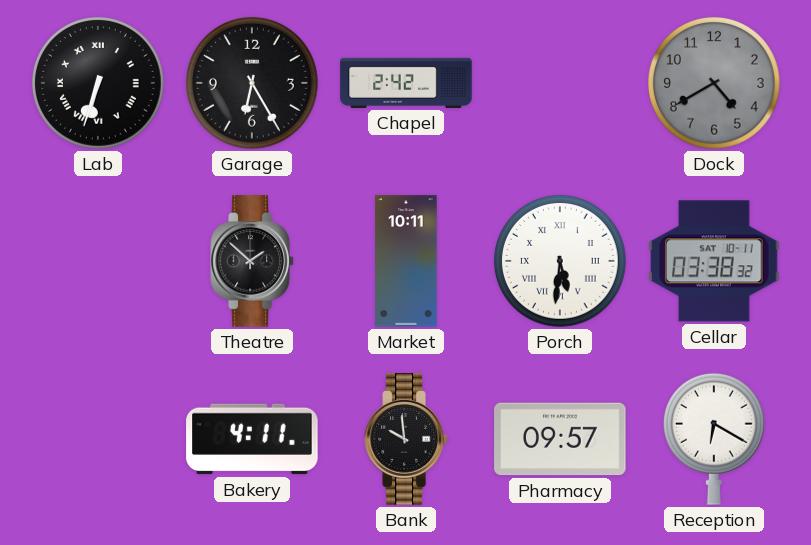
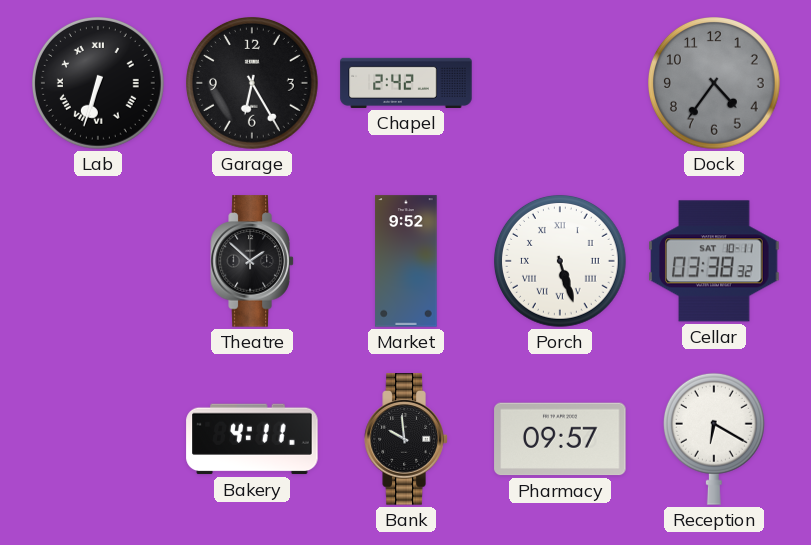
Dock: 4:40 -> 4:36
Market: 10:11 -> 9:52
Porch: 5:31 -> 5:27
